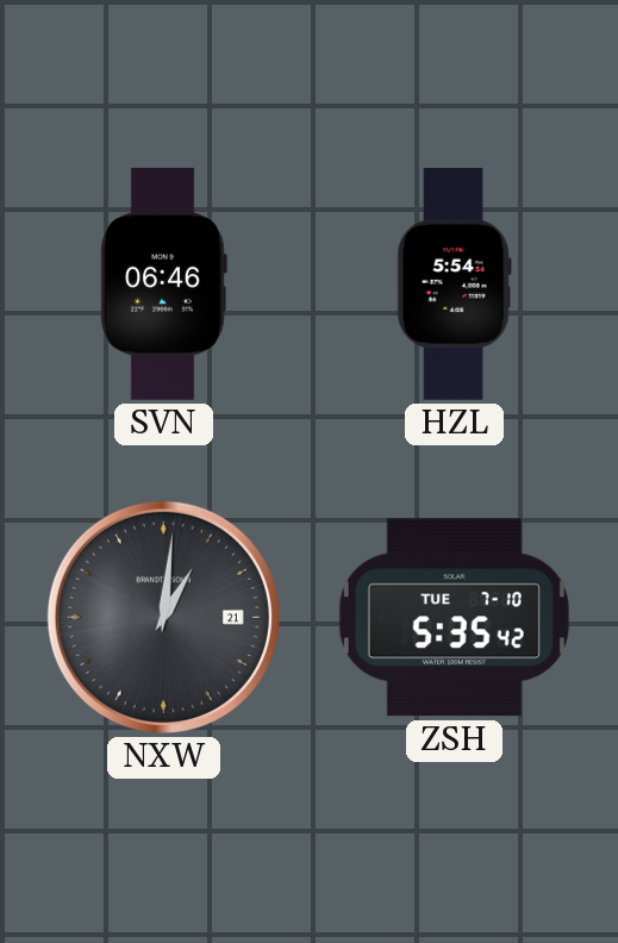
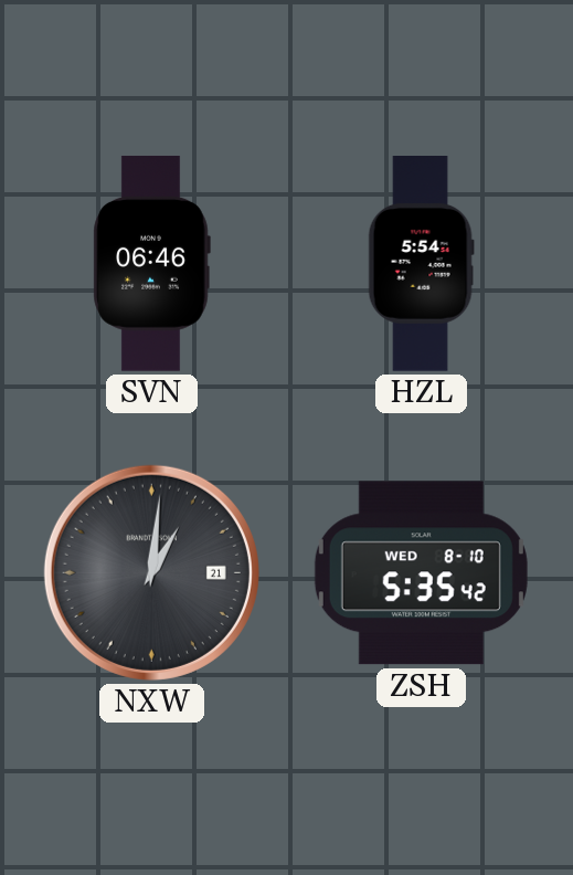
ZSH date: TUE 7-10 -> WED 8-10
